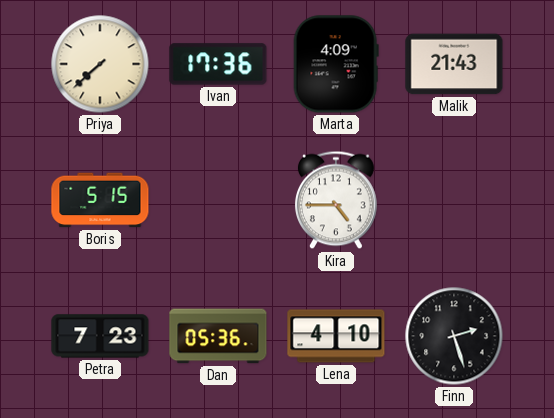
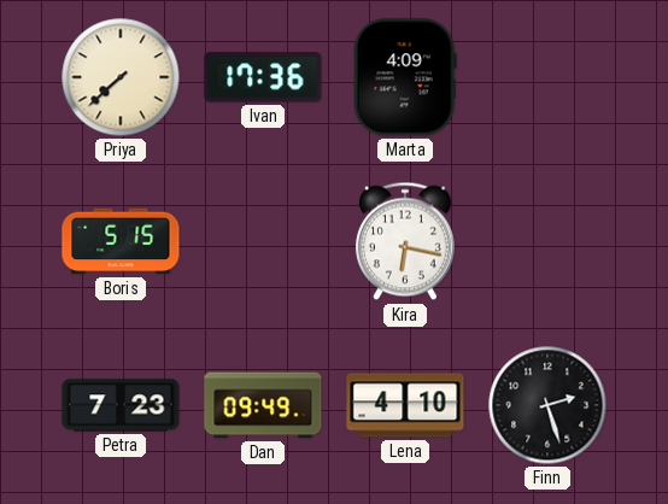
Malik: 21:43 -> none
Kira: 4:45 -> 6:17
Dan: 05:36 -> 09:49
